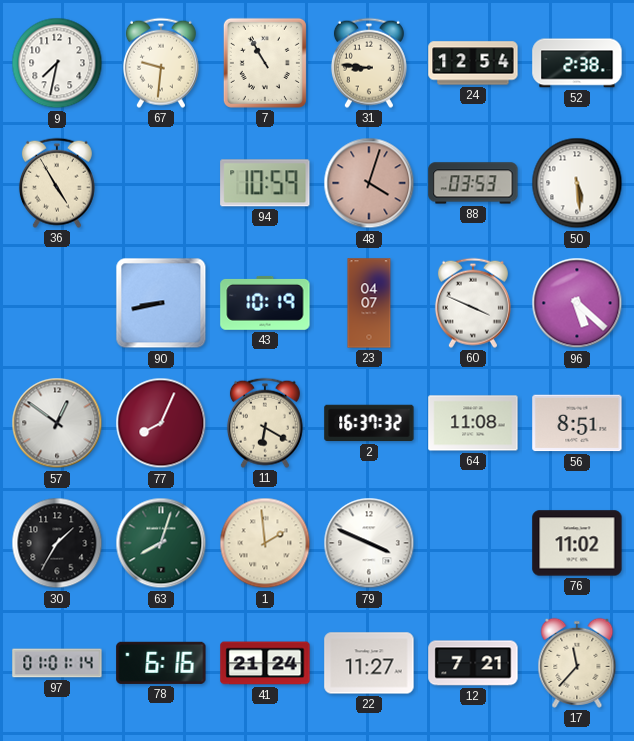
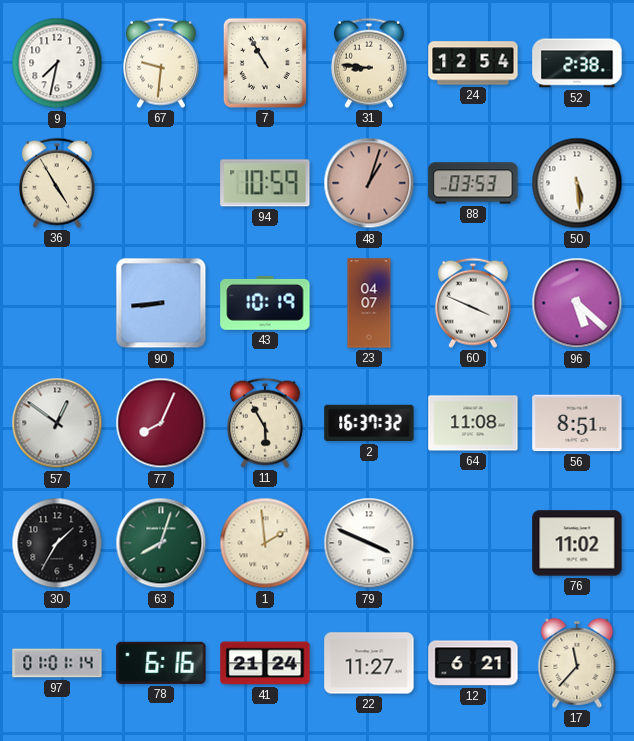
48: 4:03 -> 1:03
90: 8:43 -> 8:44
11: 6:20 -> 5:55
12: 7:21 -> 6:21
